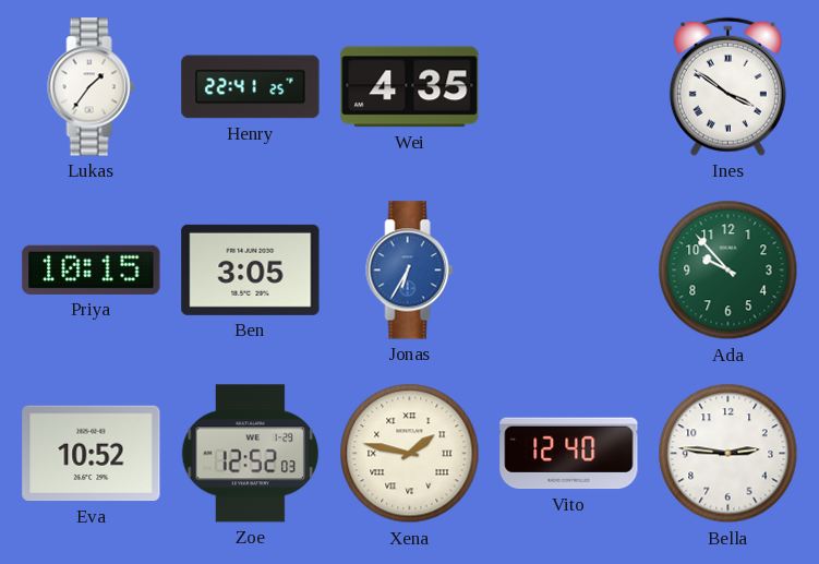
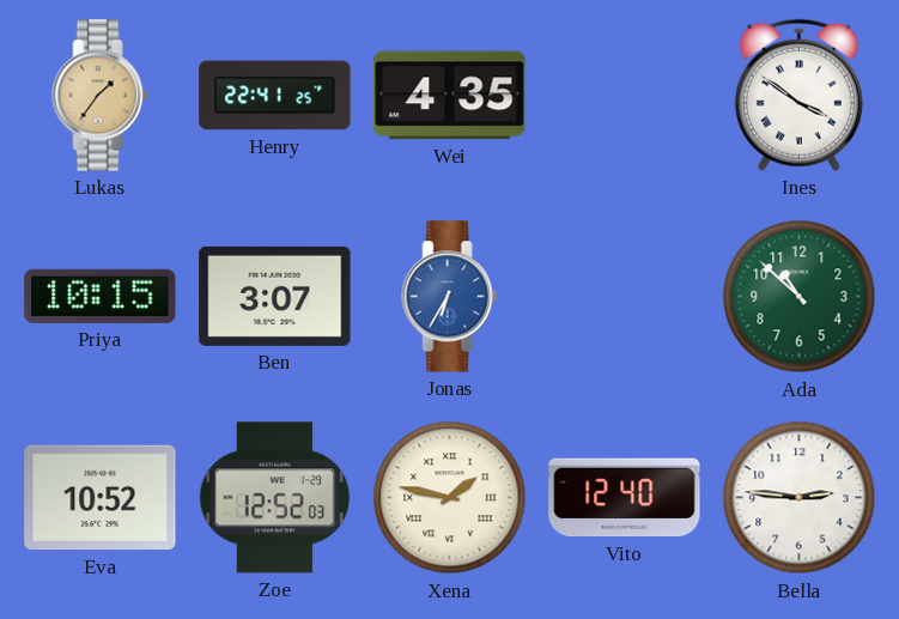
Lukas dial: white -> champagne
Ben: 3:05 -> 3:07
Ada: 9:53 -> 10:52
